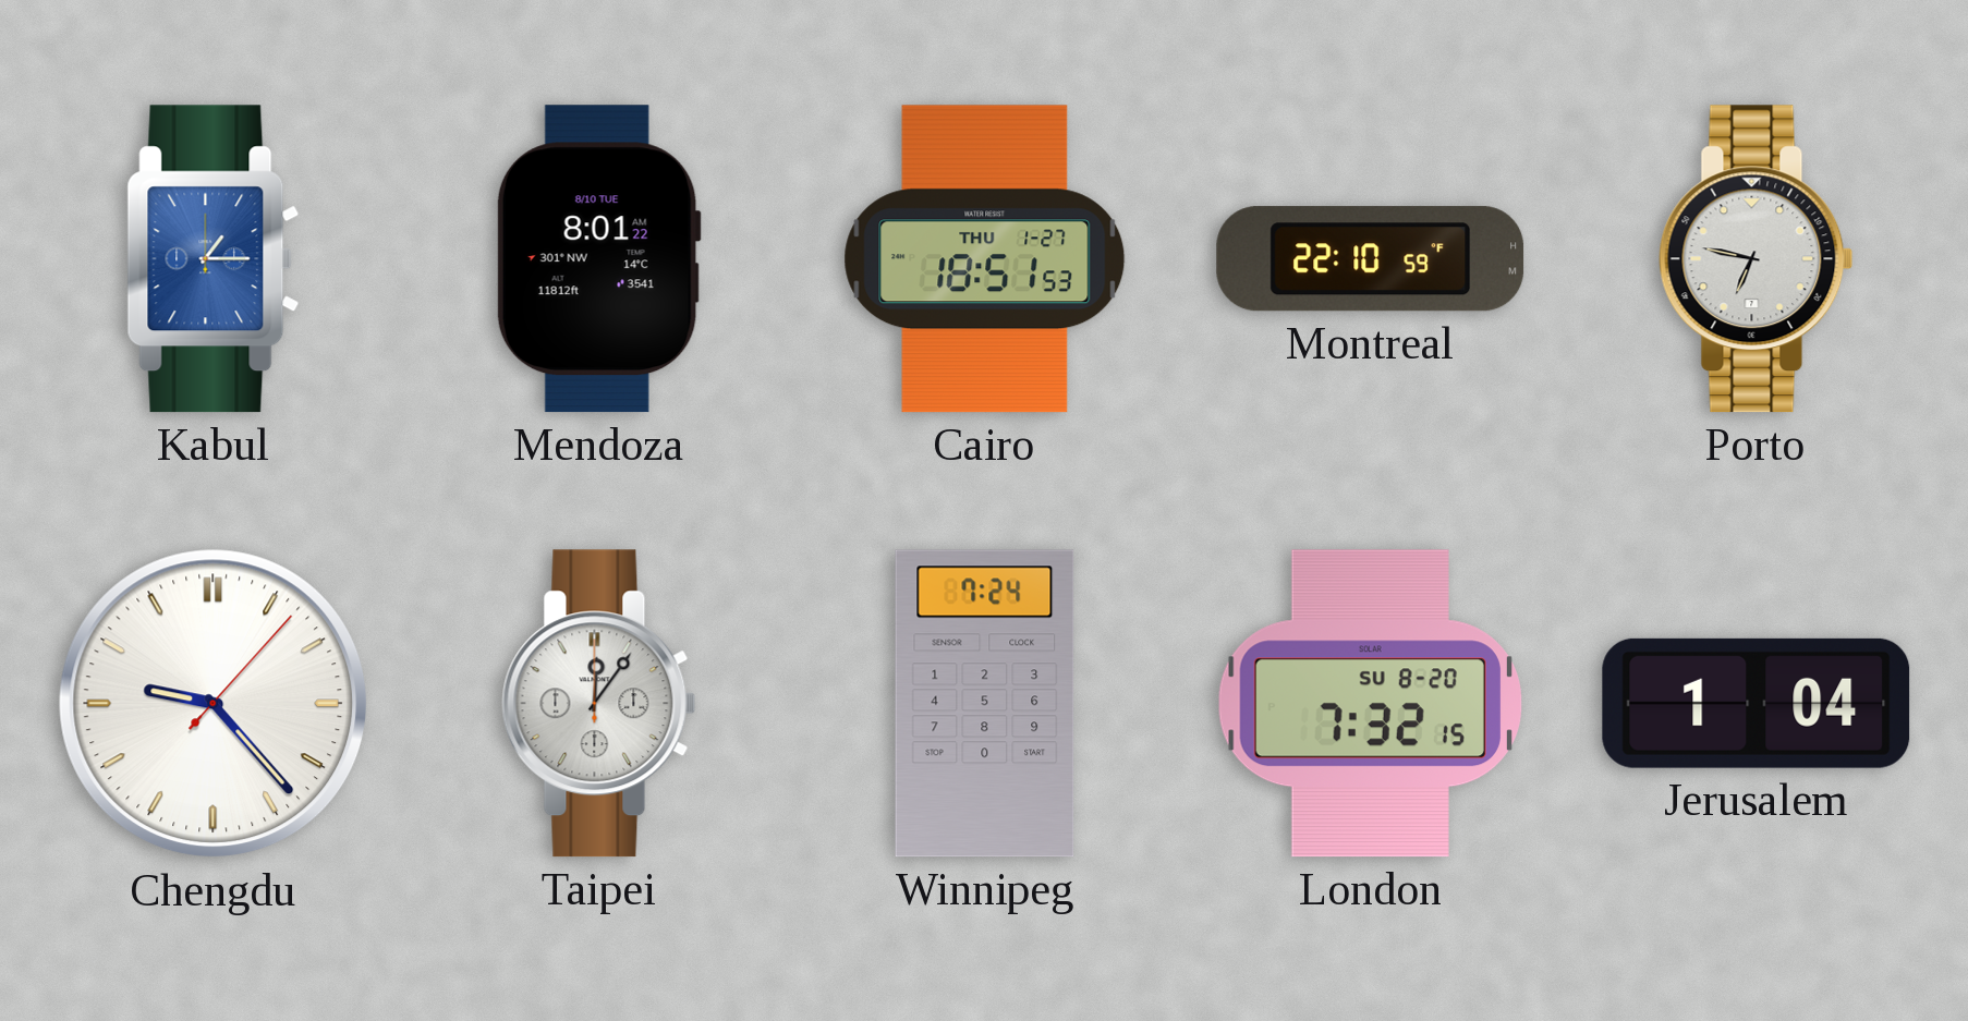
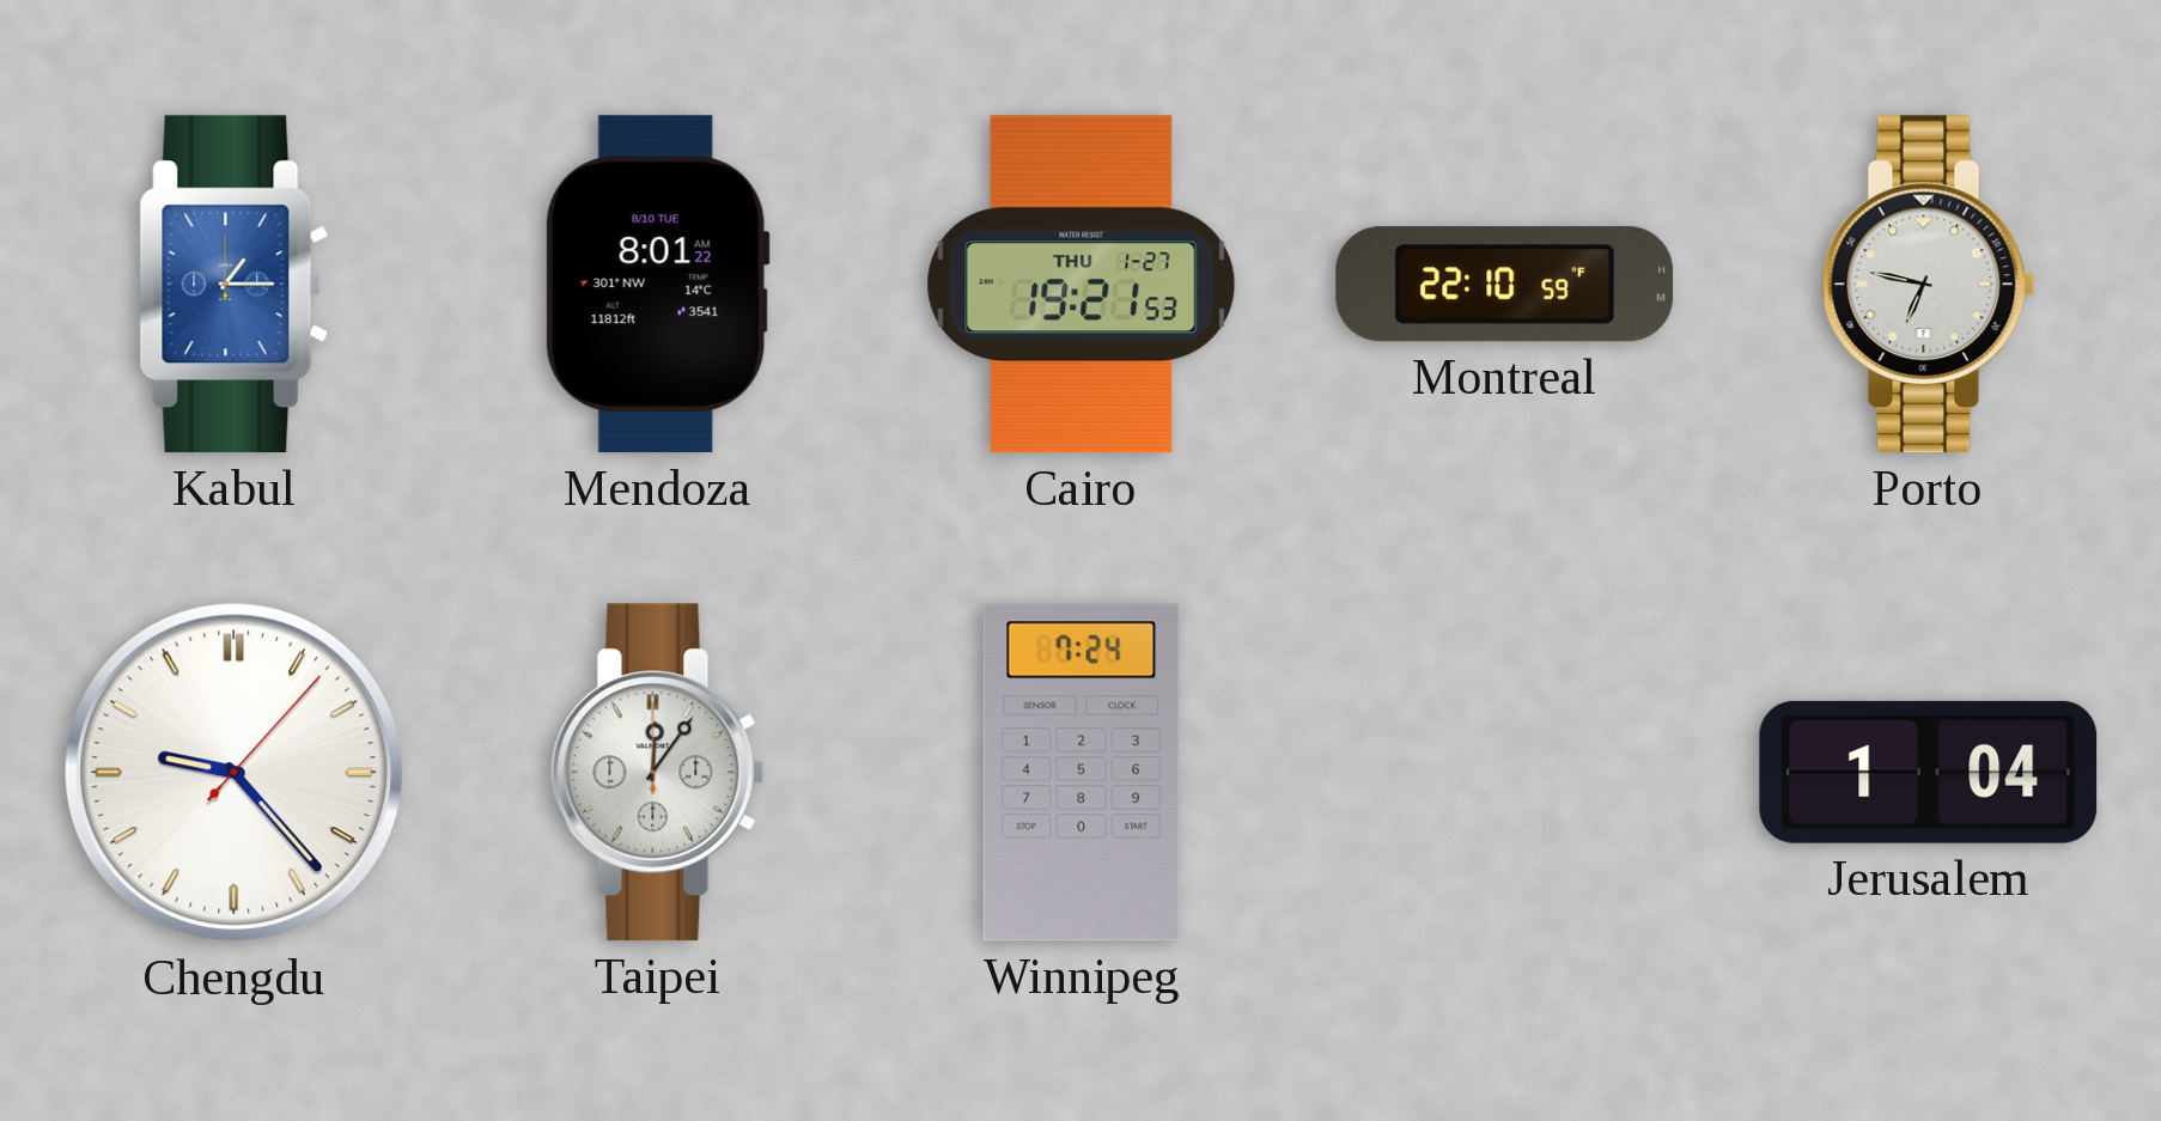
Cairo: 18:51 -> 19:21
London: 7:32 -> none
